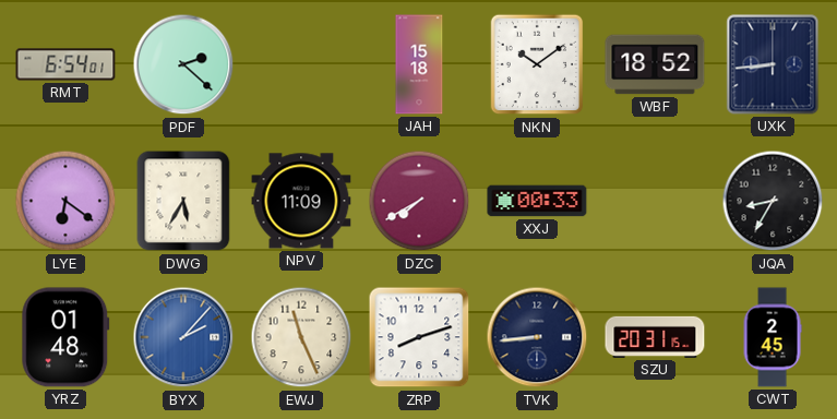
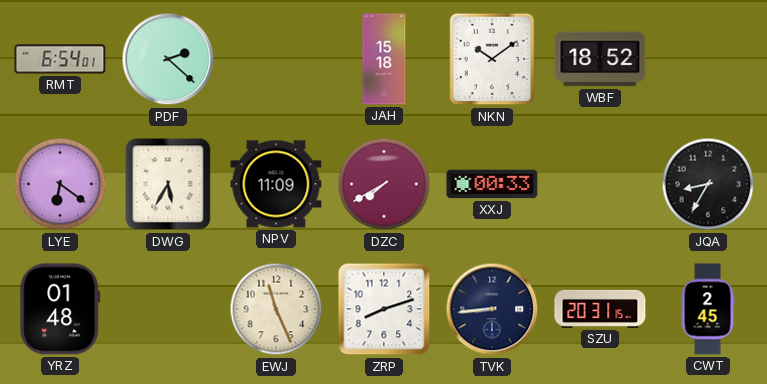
UXK: 8:44 -> none
BYX: 2:07 -> none
